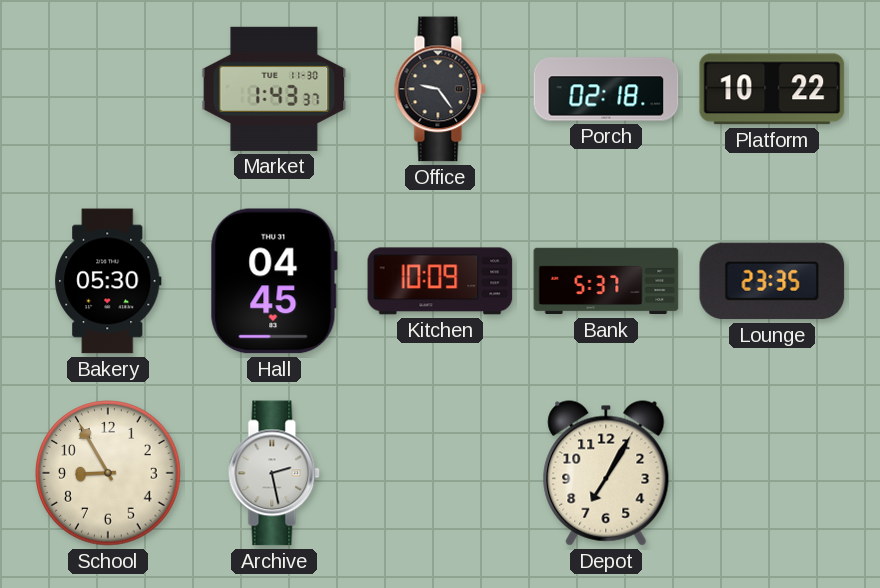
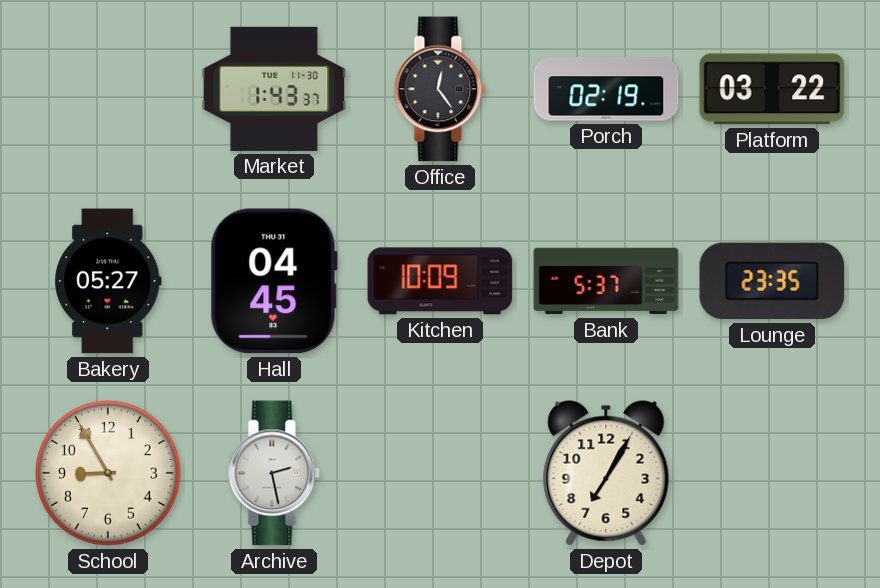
Office: 9:24 -> 12:24
Porch: 02:18 -> 02:19
Platform: 10:22 -> 03:22
Bakery: 05:30 -> 05:27
